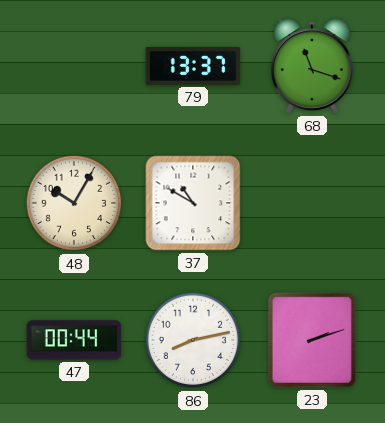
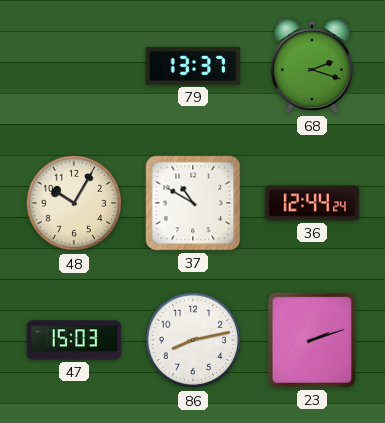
68: 11:18 -> 2:18
36: none -> 12:44
47: 00:44 -> 15:03
